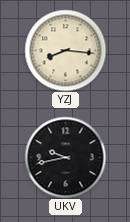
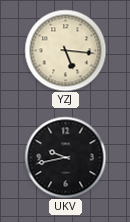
YZJ: 8:16 -> 5:16
